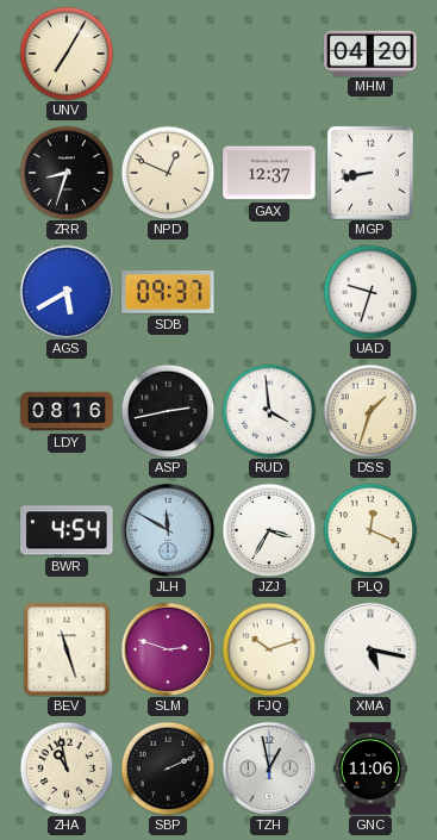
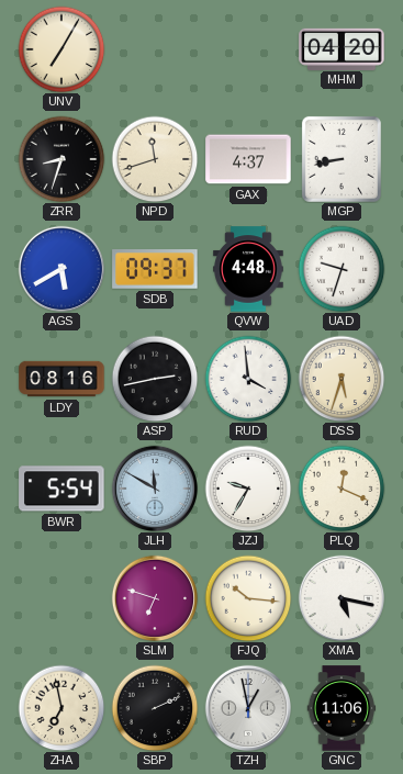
NPD: 12:49 -> 11:42
GAX: 12:37 -> 4:37
QVW: none -> 4:48
DSS: 1:33 -> 5:33
BWR: 4:54 -> 5:54
JZJ: 3:35 -> 9:35
BEV: 11:27 -> none
SLM: 2:48 -> 6:48
FJQ: 10:12 -> 10:16
ZHA: 10:58 -> 6:58
